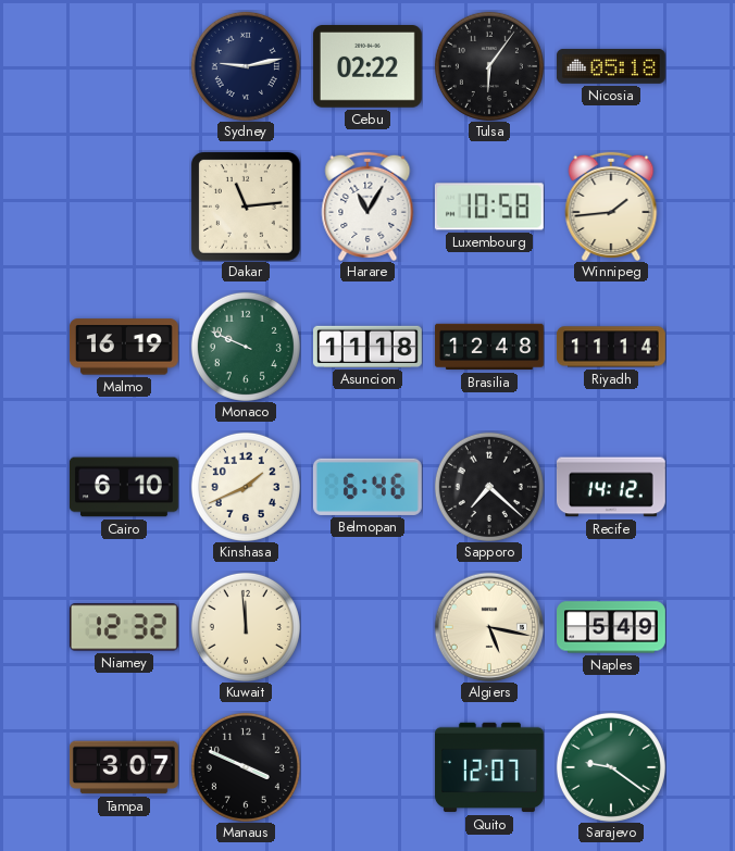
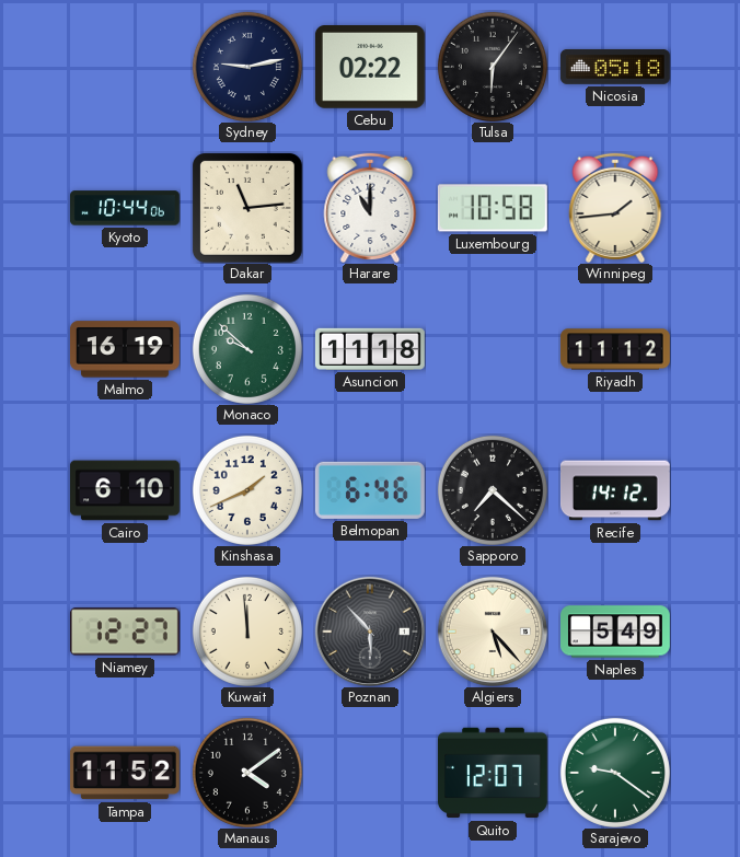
Kyoto: none -> 10:44
Harare: 11:05 -> 11:00
Monaco: 9:49 -> 9:52
Brasilia: 12:48 -> none
Riyadh: 11:14 -> 11:12
Niamey: 12:32 -> 12:27
Poznan: none -> 5:53
Algiers: 5:17 -> 5:23
Tampa: 3:07 -> 11:52
Manaus: 3:49 -> 4:09
